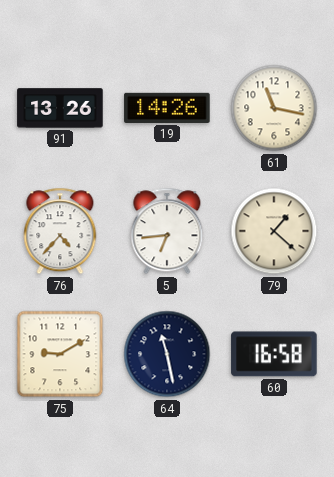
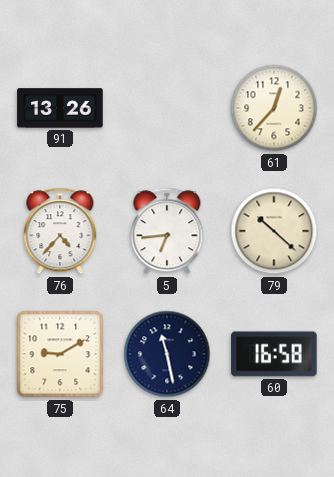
19: 14:26 -> none
61: 11:17 -> 12:37
79: 1:22 -> 10:22
